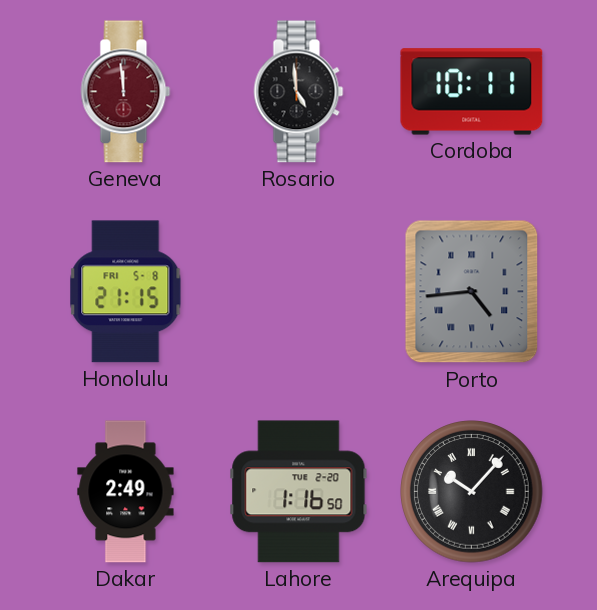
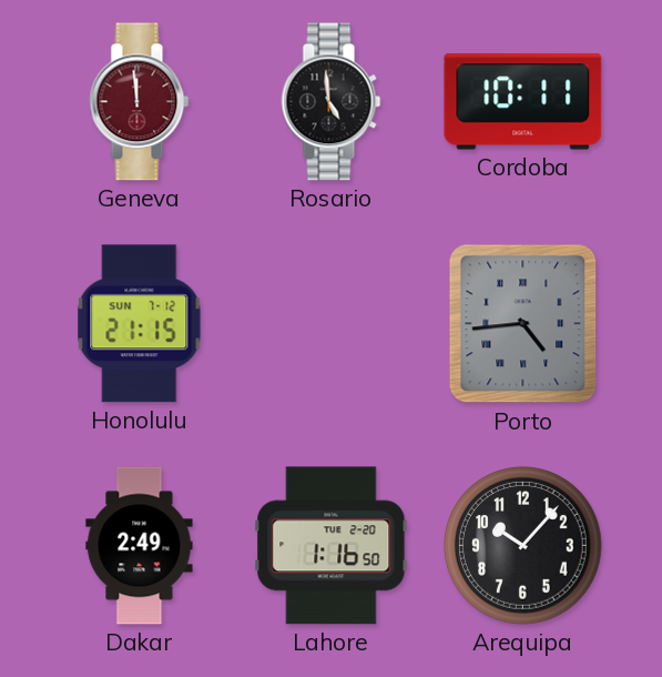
Honolulu date: FRI 5-8 -> SUN 7-12
Arequipa numerals: Roman -> Arabic
